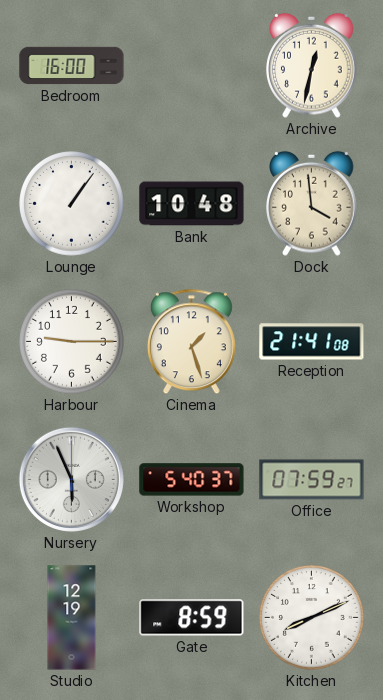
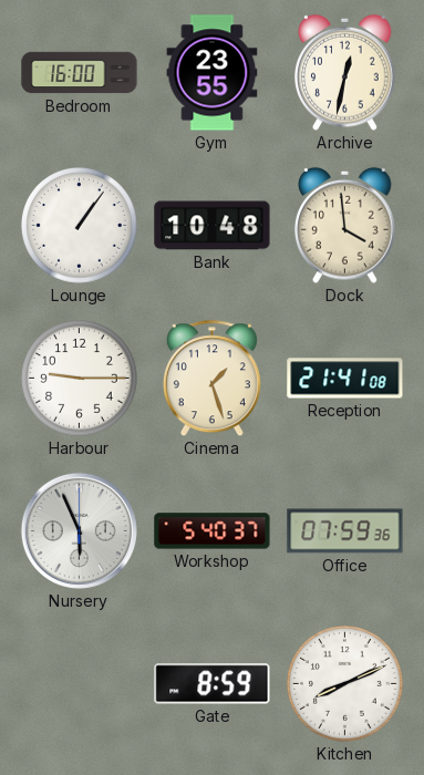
Gym: none -> 23:55
Office: 07:59:27 -> 07:59:36
Studio: 12:19 -> none
